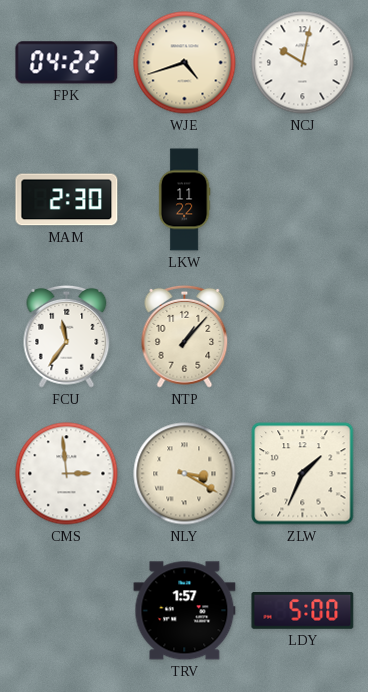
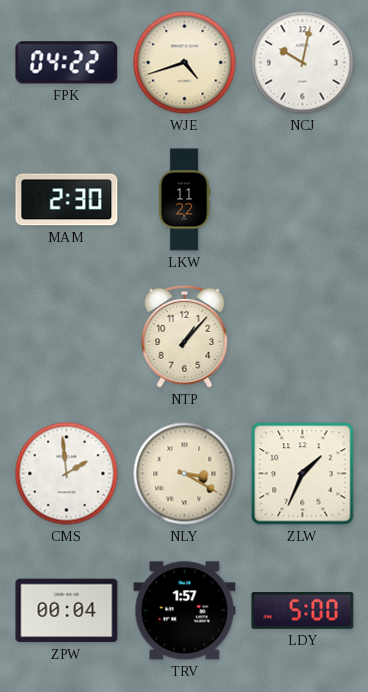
FCU: 11:36 -> none
CMS: 2:59 -> 1:59
ZPW: none -> 00:04
